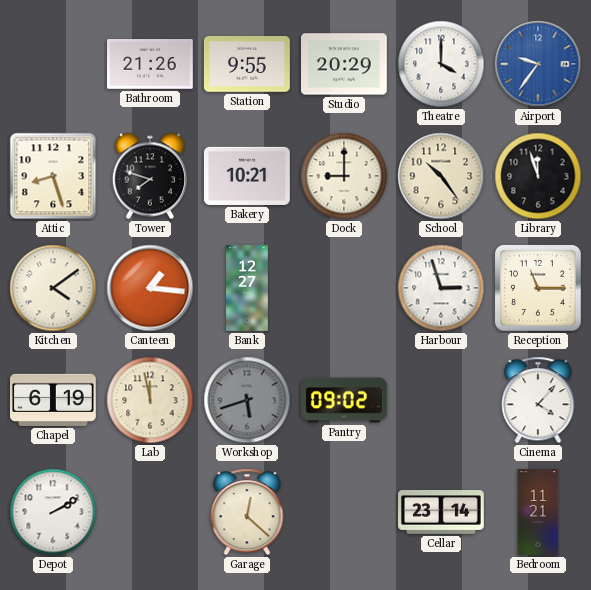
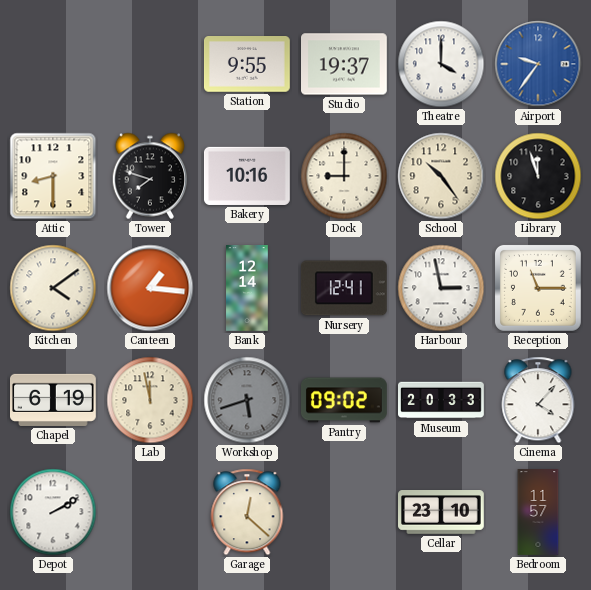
Bathroom: 21:26 -> none
Studio: 20:29 -> 19:37
Attic: 8:27 -> 8:30
Bakery: 10:21 -> 10:16
Bank: 12:27 -> 12:14
Nursery: none -> 12:41
Harbour: 2:57 -> 2:58
Museum: none -> 20:33
Cellar: 23:14 -> 23:10
Bedroom: 11:21 -> 11:57
